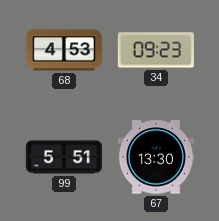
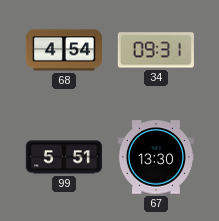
68: 4:53 -> 4:54
34: 09:23 -> 09:31
